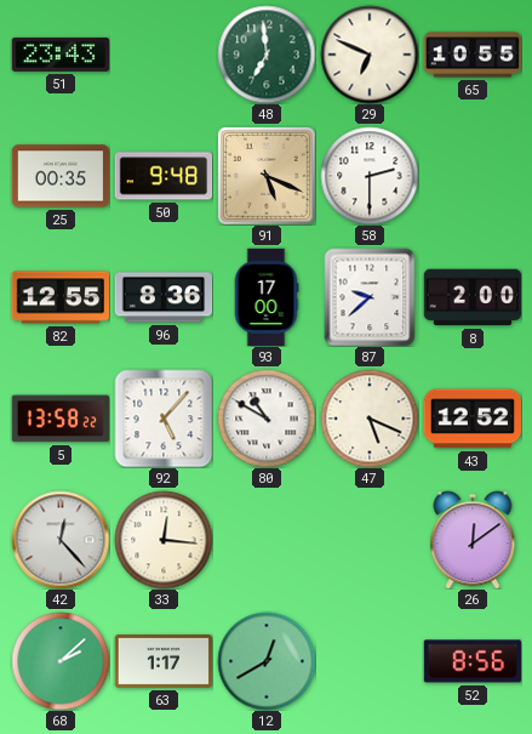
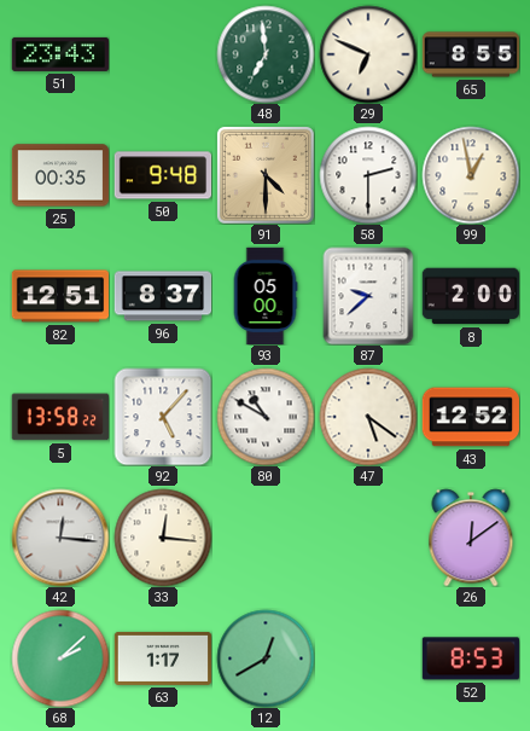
65: 10:55 -> 8:55
91: 5:19 -> 4:30
99: none -> 12:58
82: 12:55 -> 12:51
96: 8:36 -> 8:37
93: 17:00 -> 05:00
47: 5:19 -> 5:21
42: 12:23 -> 12:16
52: 8:56 -> 8:53
